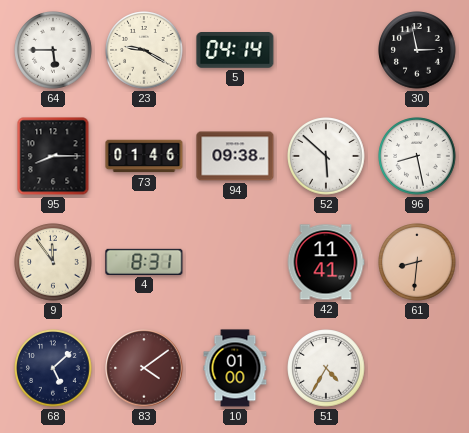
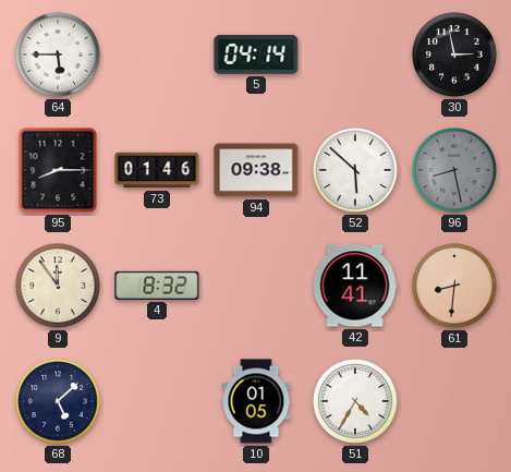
23: 9:20 -> none
96 dial: white -> grey
4: 8:31 -> 8:32
83: 4:09 -> none
10: 01:00 -> 01:05
